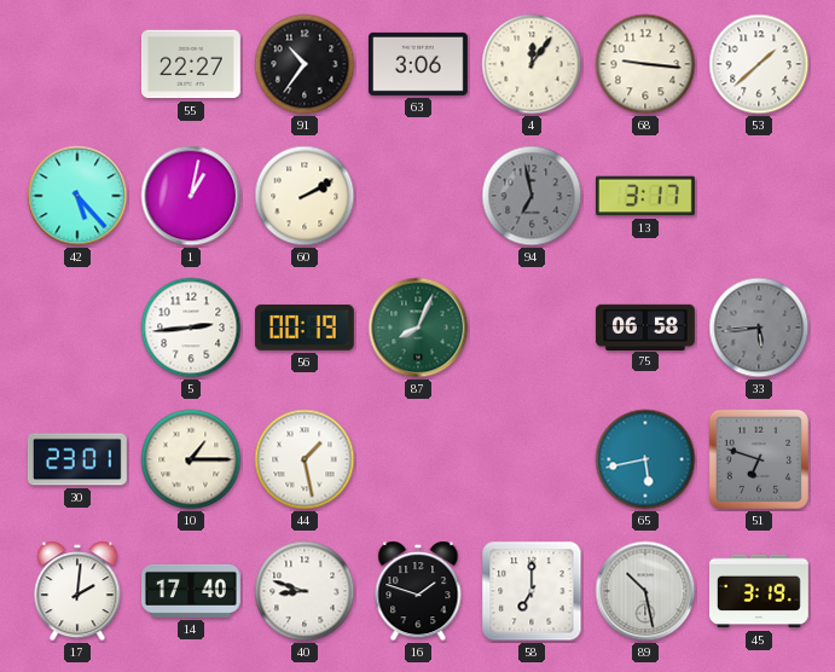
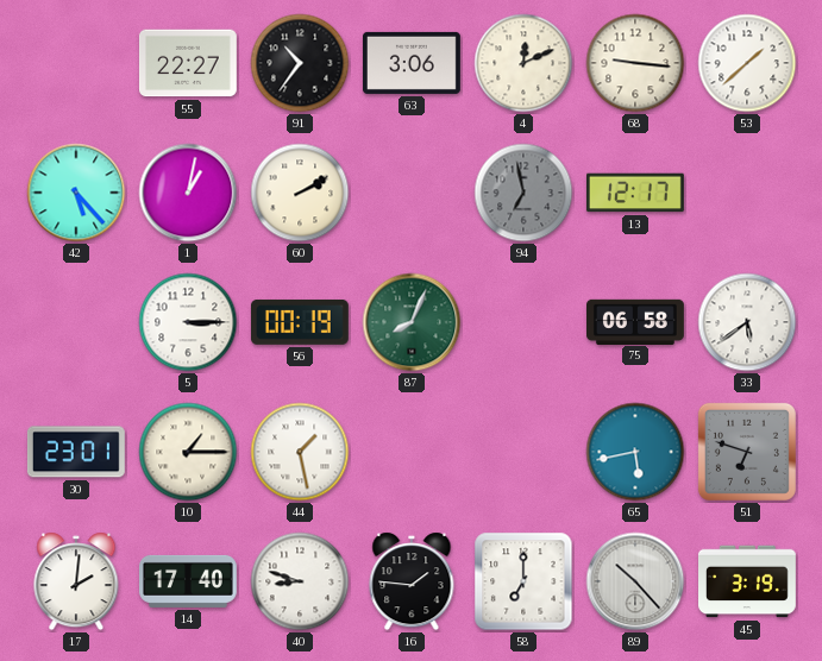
4: 12:06 -> 12:11
13: 3:17 -> 12:17
5: 2:44 -> 3:15
33: 5:44 -> 5:39
33 dial: grey -> white
16: 1:48 -> 1:46
89: 10:28 -> 10:23
